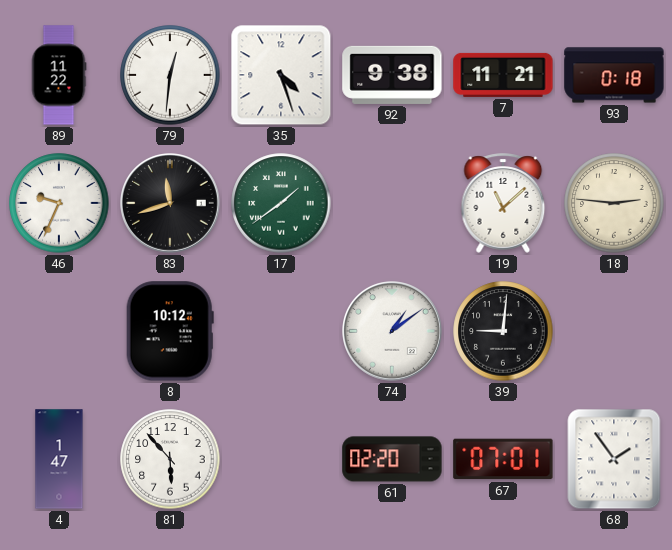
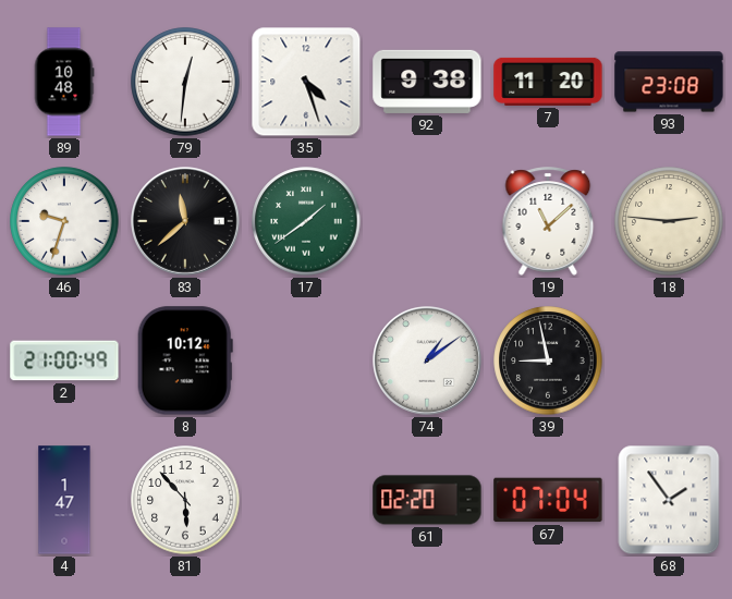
89: 11:22 -> 10:48
7: 11:21 -> 11:20
93: 0:18 -> 23:08
46: 9:34 -> 9:33
83: 11:42 -> 11:38
2: none -> 21:00
39: 9:01 -> 8:58
67: 07:01 -> 07:04
